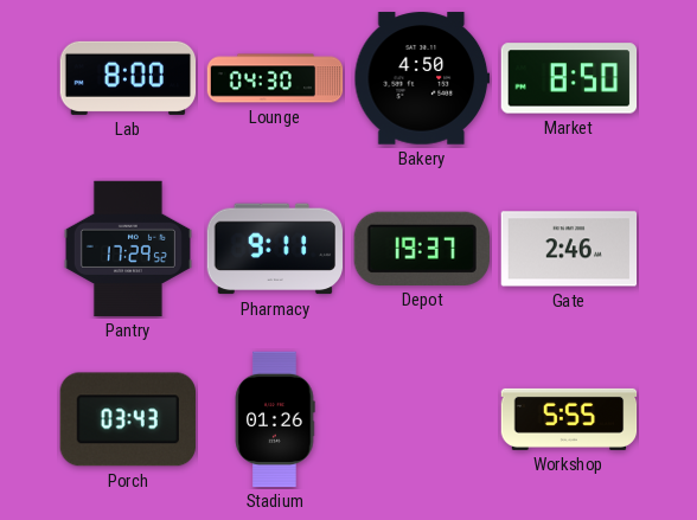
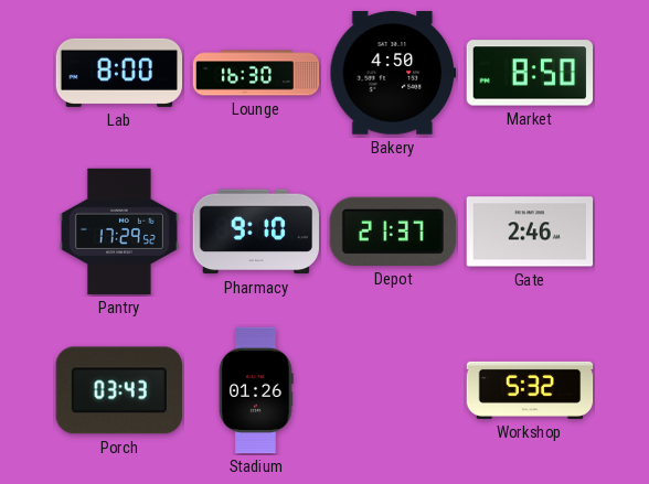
Lounge: 04:30 -> 16:30
Pharmacy: 9:11 -> 9:10
Depot: 19:37 -> 21:37
Workshop: 5:55 -> 5:32
